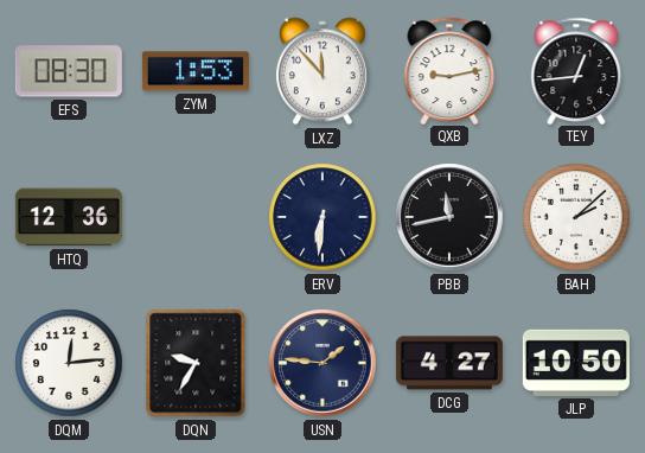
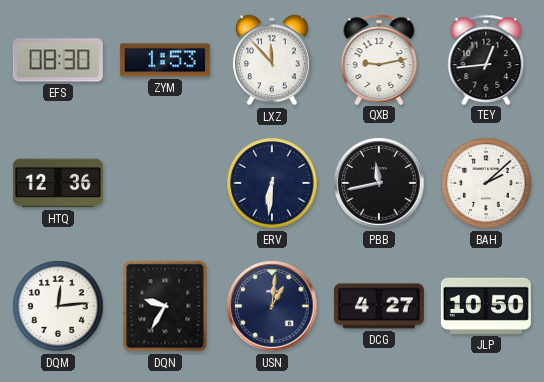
USN: 1:46 -> 1:01
